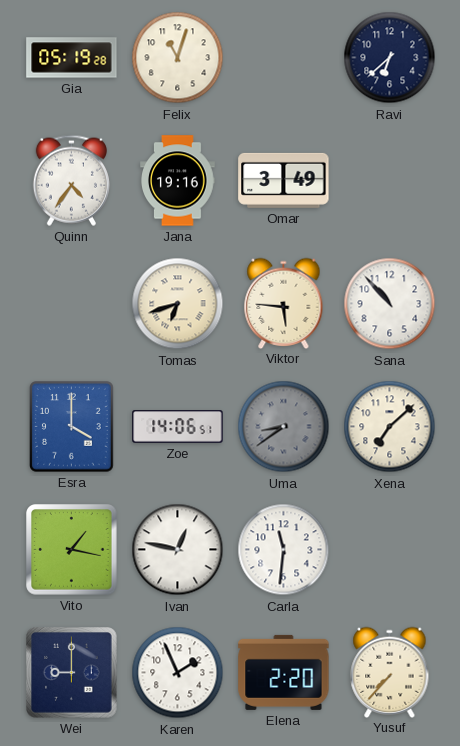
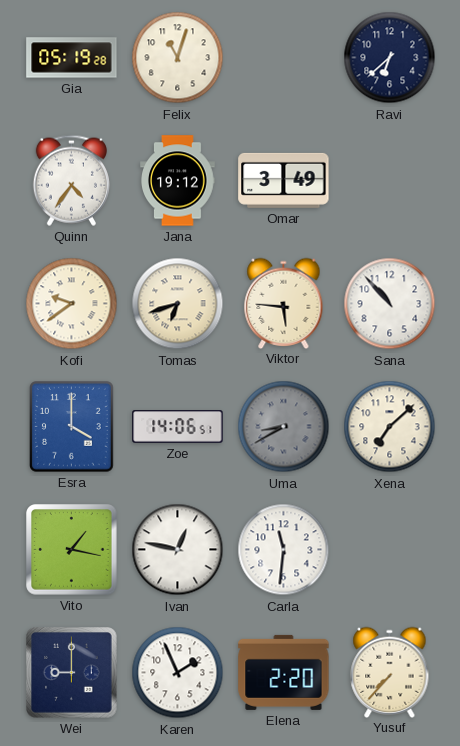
Jana: 19:16 -> 19:12
Kofi: none -> 9:39
Uma: 8:39 -> 8:40
